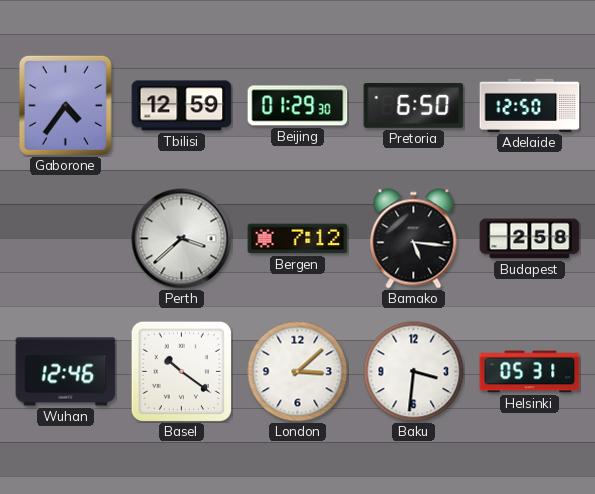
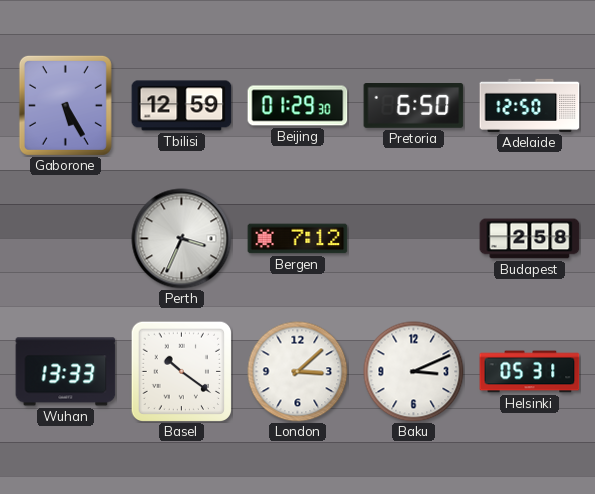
Gaborone: 4:36 -> 5:25
Perth: 3:38 -> 3:34
Bamako: 5:16 -> none
Wuhan: 12:46 -> 13:33
Baku: 3:31 -> 3:11
